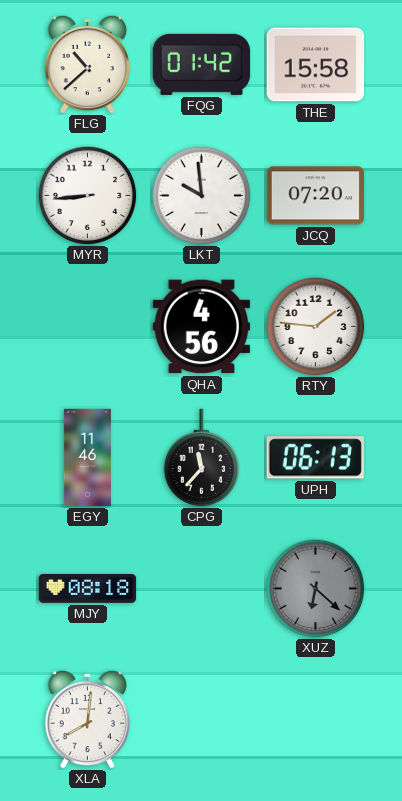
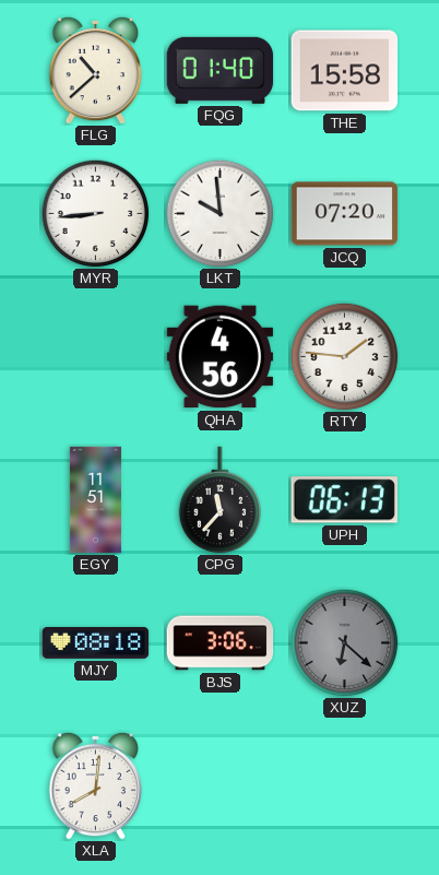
FQG: 01:42 -> 01:40
EGY: 11:46 -> 11:51
BJS: none -> 3:06
